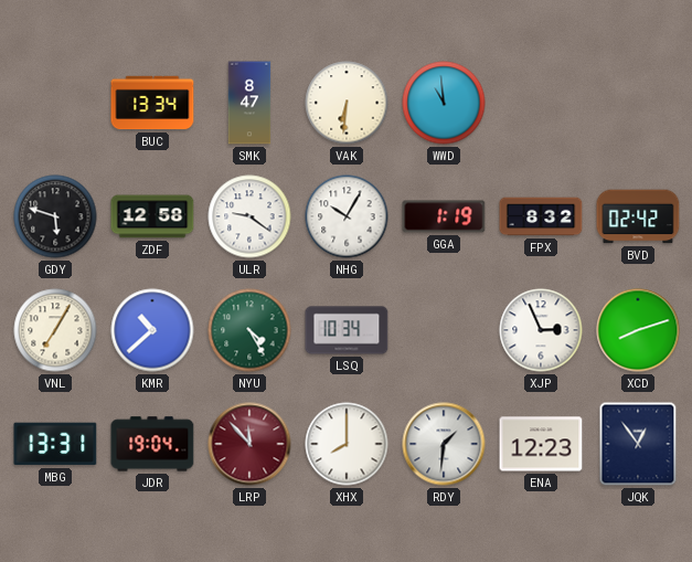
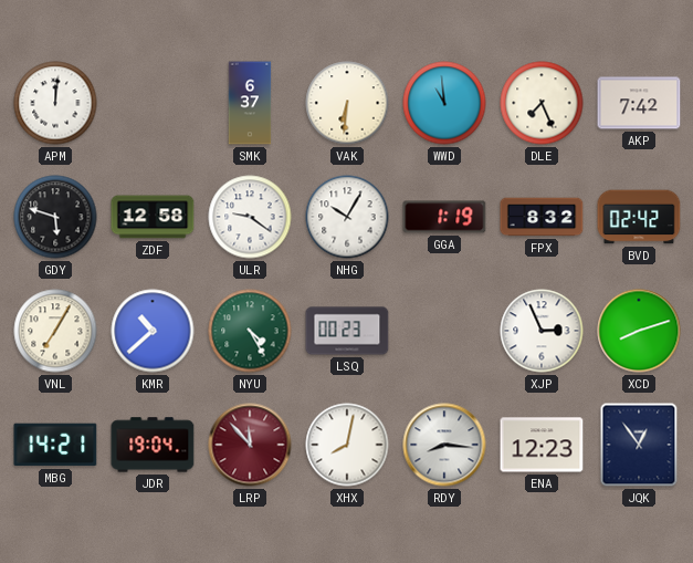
APM: none -> 12:01
BUC: 13:34 -> none
SMK: 8:47 -> 6:37
DLE: none -> 7:26
AKP: none -> 7:42
LSQ: 10:34 -> 00:23
MBG: 13:31 -> 14:21
XHX: 8:00 -> 8:02
RDY: 1:31 -> 8:16
